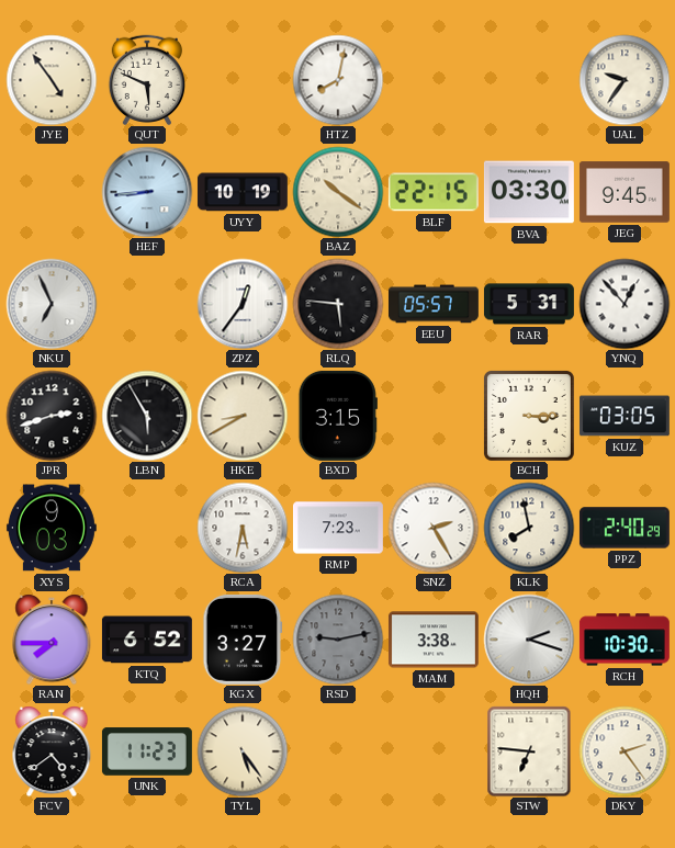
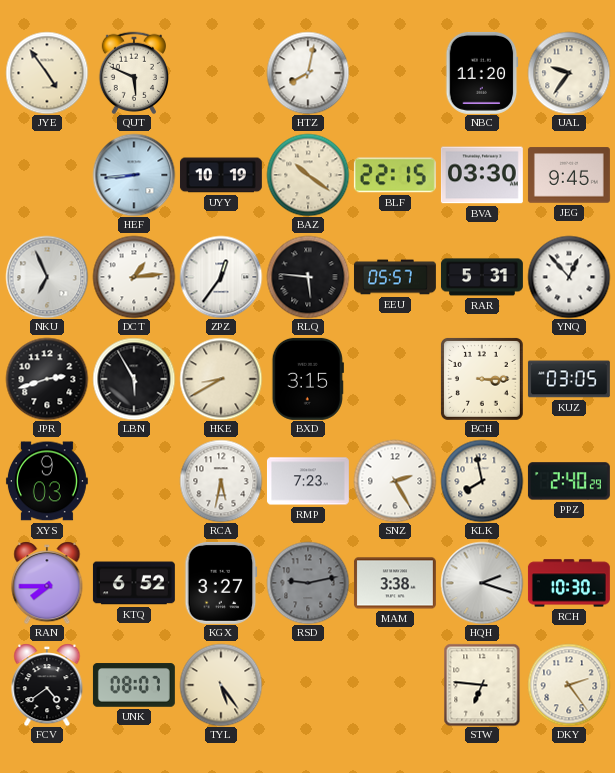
NBC: none -> 11:20
DCT: none -> 1:14
UNK: 11:23 -> 08:07
